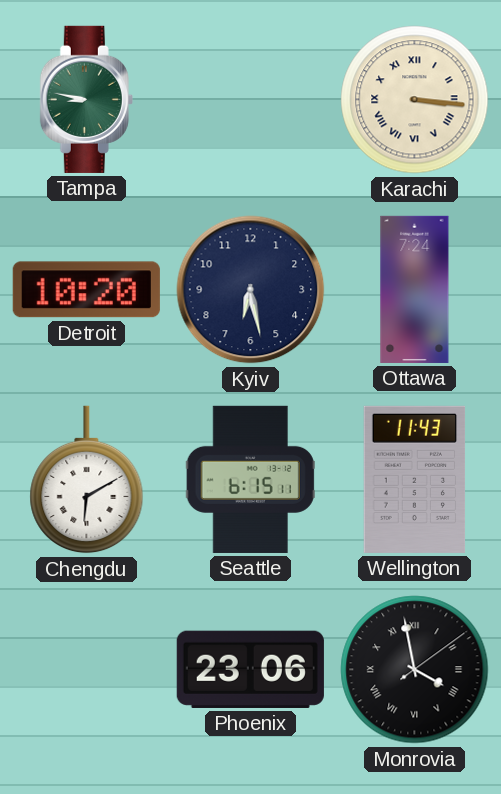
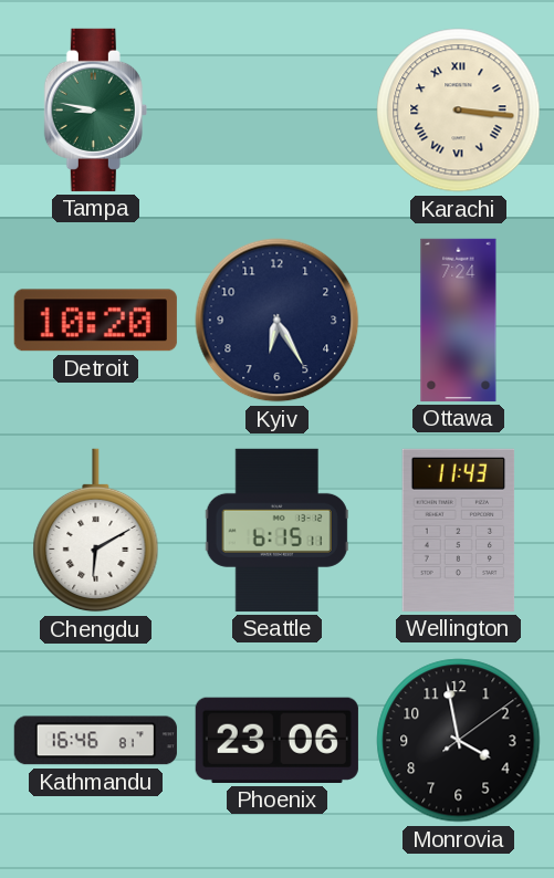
Kyiv: 6:28 -> 6:25
Kathmandu: none -> 16:46
Monrovia numerals: Roman -> Arabic
